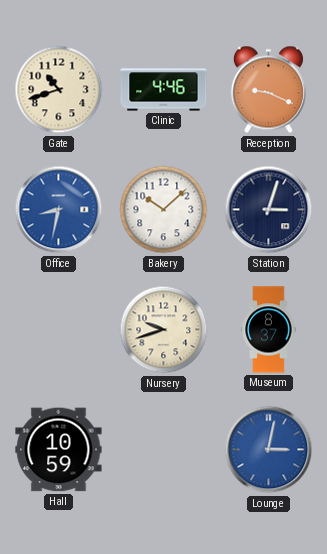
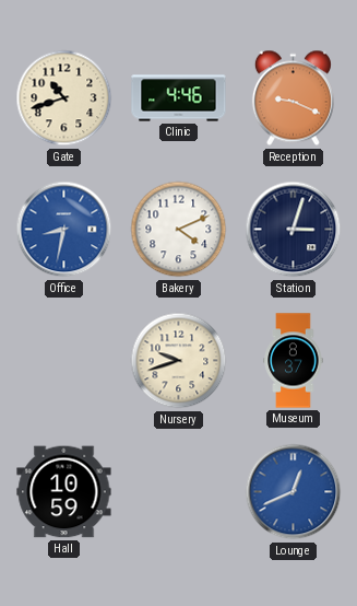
Bakery: 10:08 -> 4:11
Lounge: 3:02 -> 12:41
